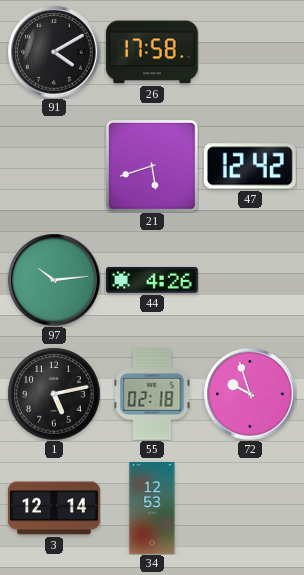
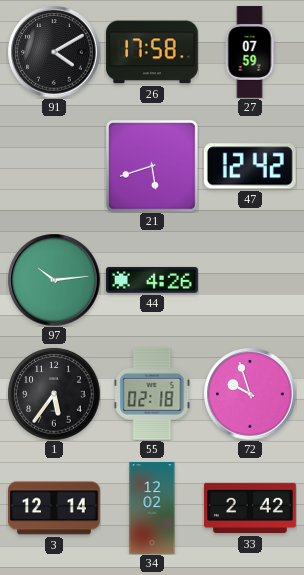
27: none -> 07:59
1: 5:13 -> 5:36
34: 12:53 -> 12:02
33: none -> 2:42
